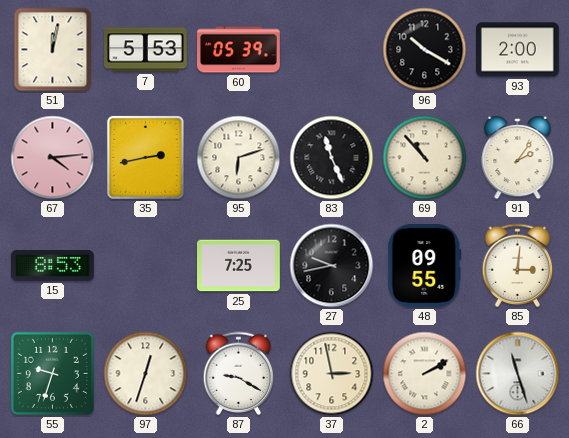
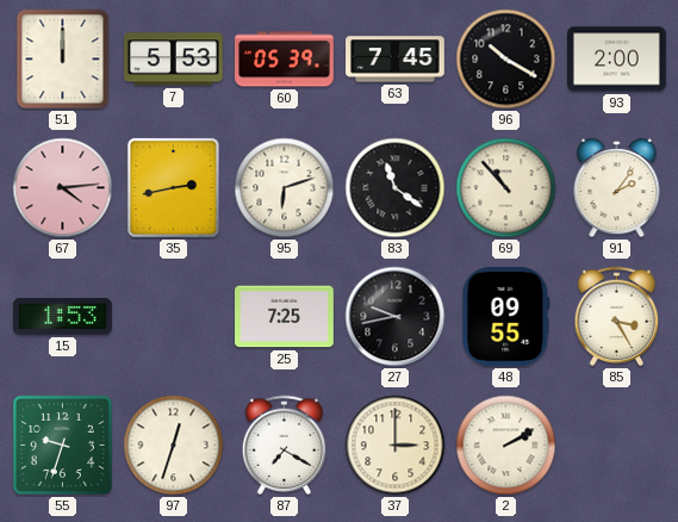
51: 12:02 -> 12:00
63: none -> 7:45
83: 11:26 -> 11:21
15: 8:53 -> 1:53
85: 3:01 -> 3:25
87: 9:20 -> 7:20
37: 2:58 -> 3:00
66: 11:27 -> none
